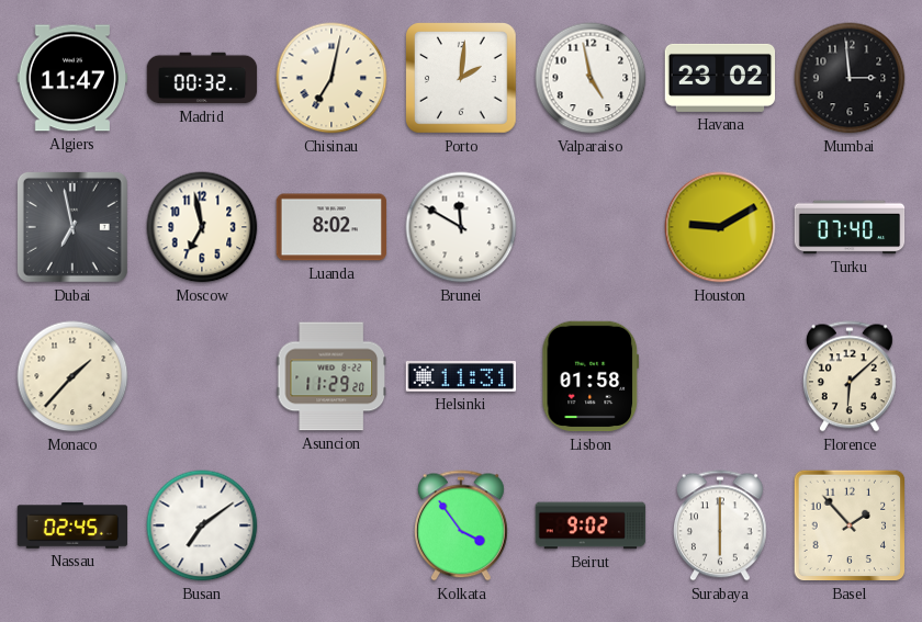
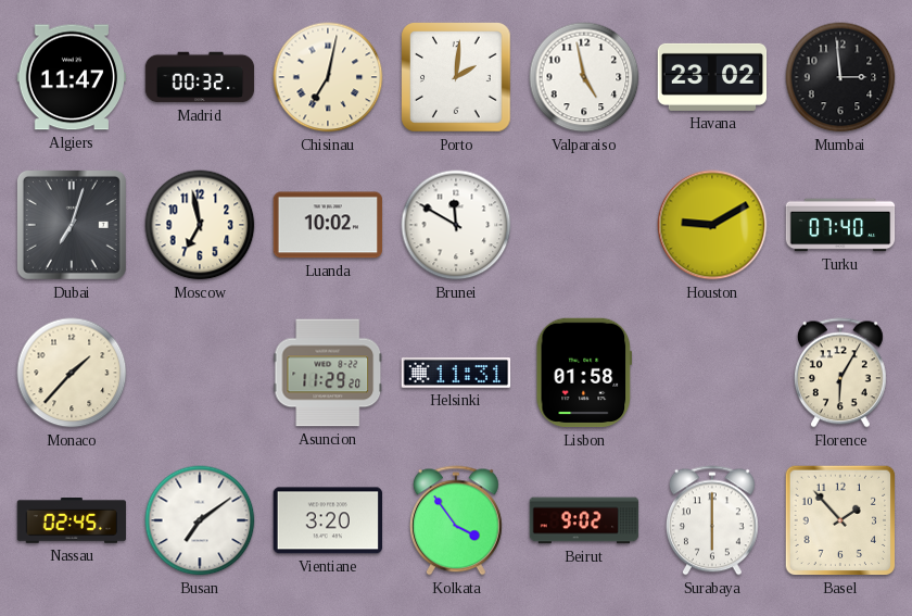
Dubai: 6:58 -> 7:03
Luanda: 8:02 -> 10:02
Florence: 6:08 -> 6:05
Vientiane: none -> 3:20
